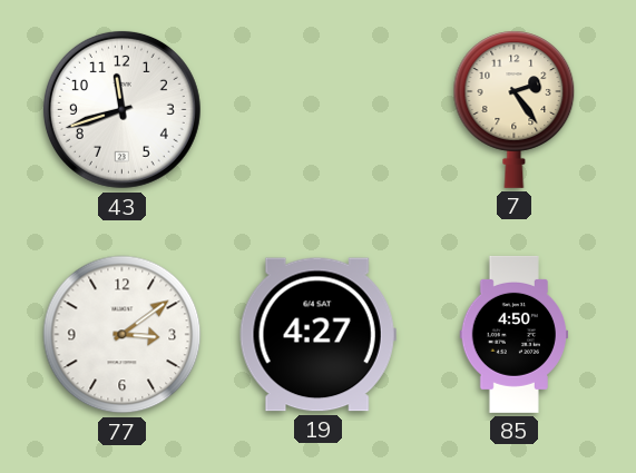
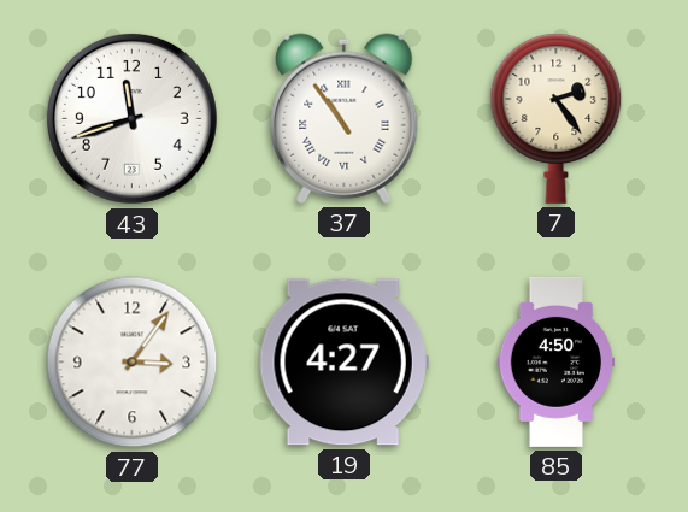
37: none -> 10:54
77: 3:09 -> 3:06
